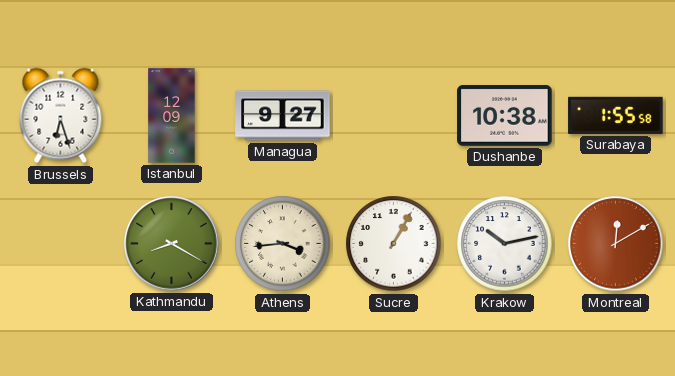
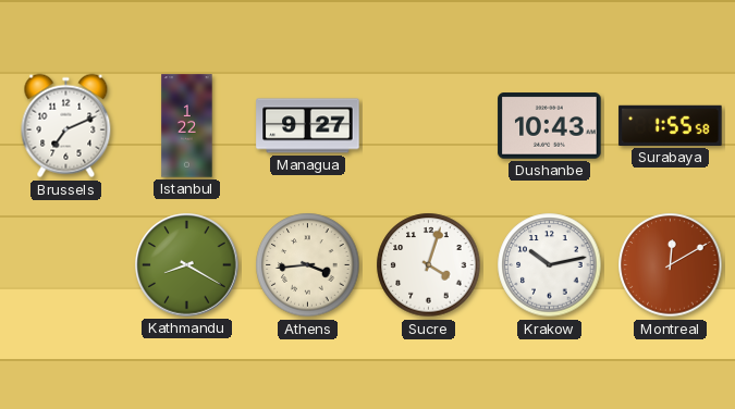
Brussels: 6:27 -> 7:11
Istanbul: 12:09 -> 1:22
Dushanbe: 10:38 -> 10:43
Sucre: 1:05 -> 4:03
